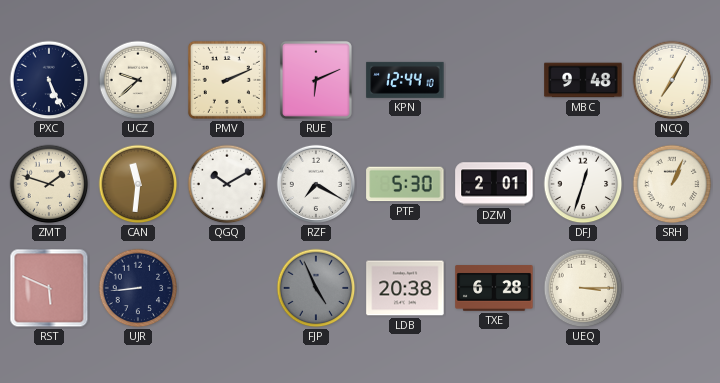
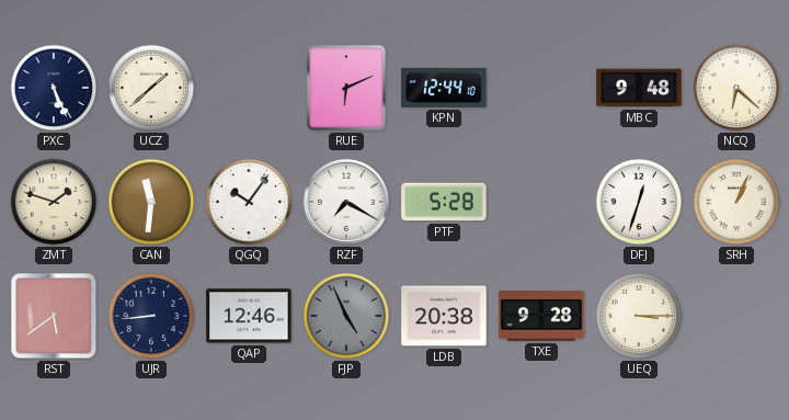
UCZ: 9:38 -> 1:38
PMV: 2:11 -> none
NCQ: 7:05 -> 6:22
QGQ: 10:10 -> 10:06
PTF: 5:30 -> 5:28
DZM: 2:01 -> none
RST: 5:49 -> 5:39
QAP: none -> 12:46
TXE: 6:28 -> 9:28
